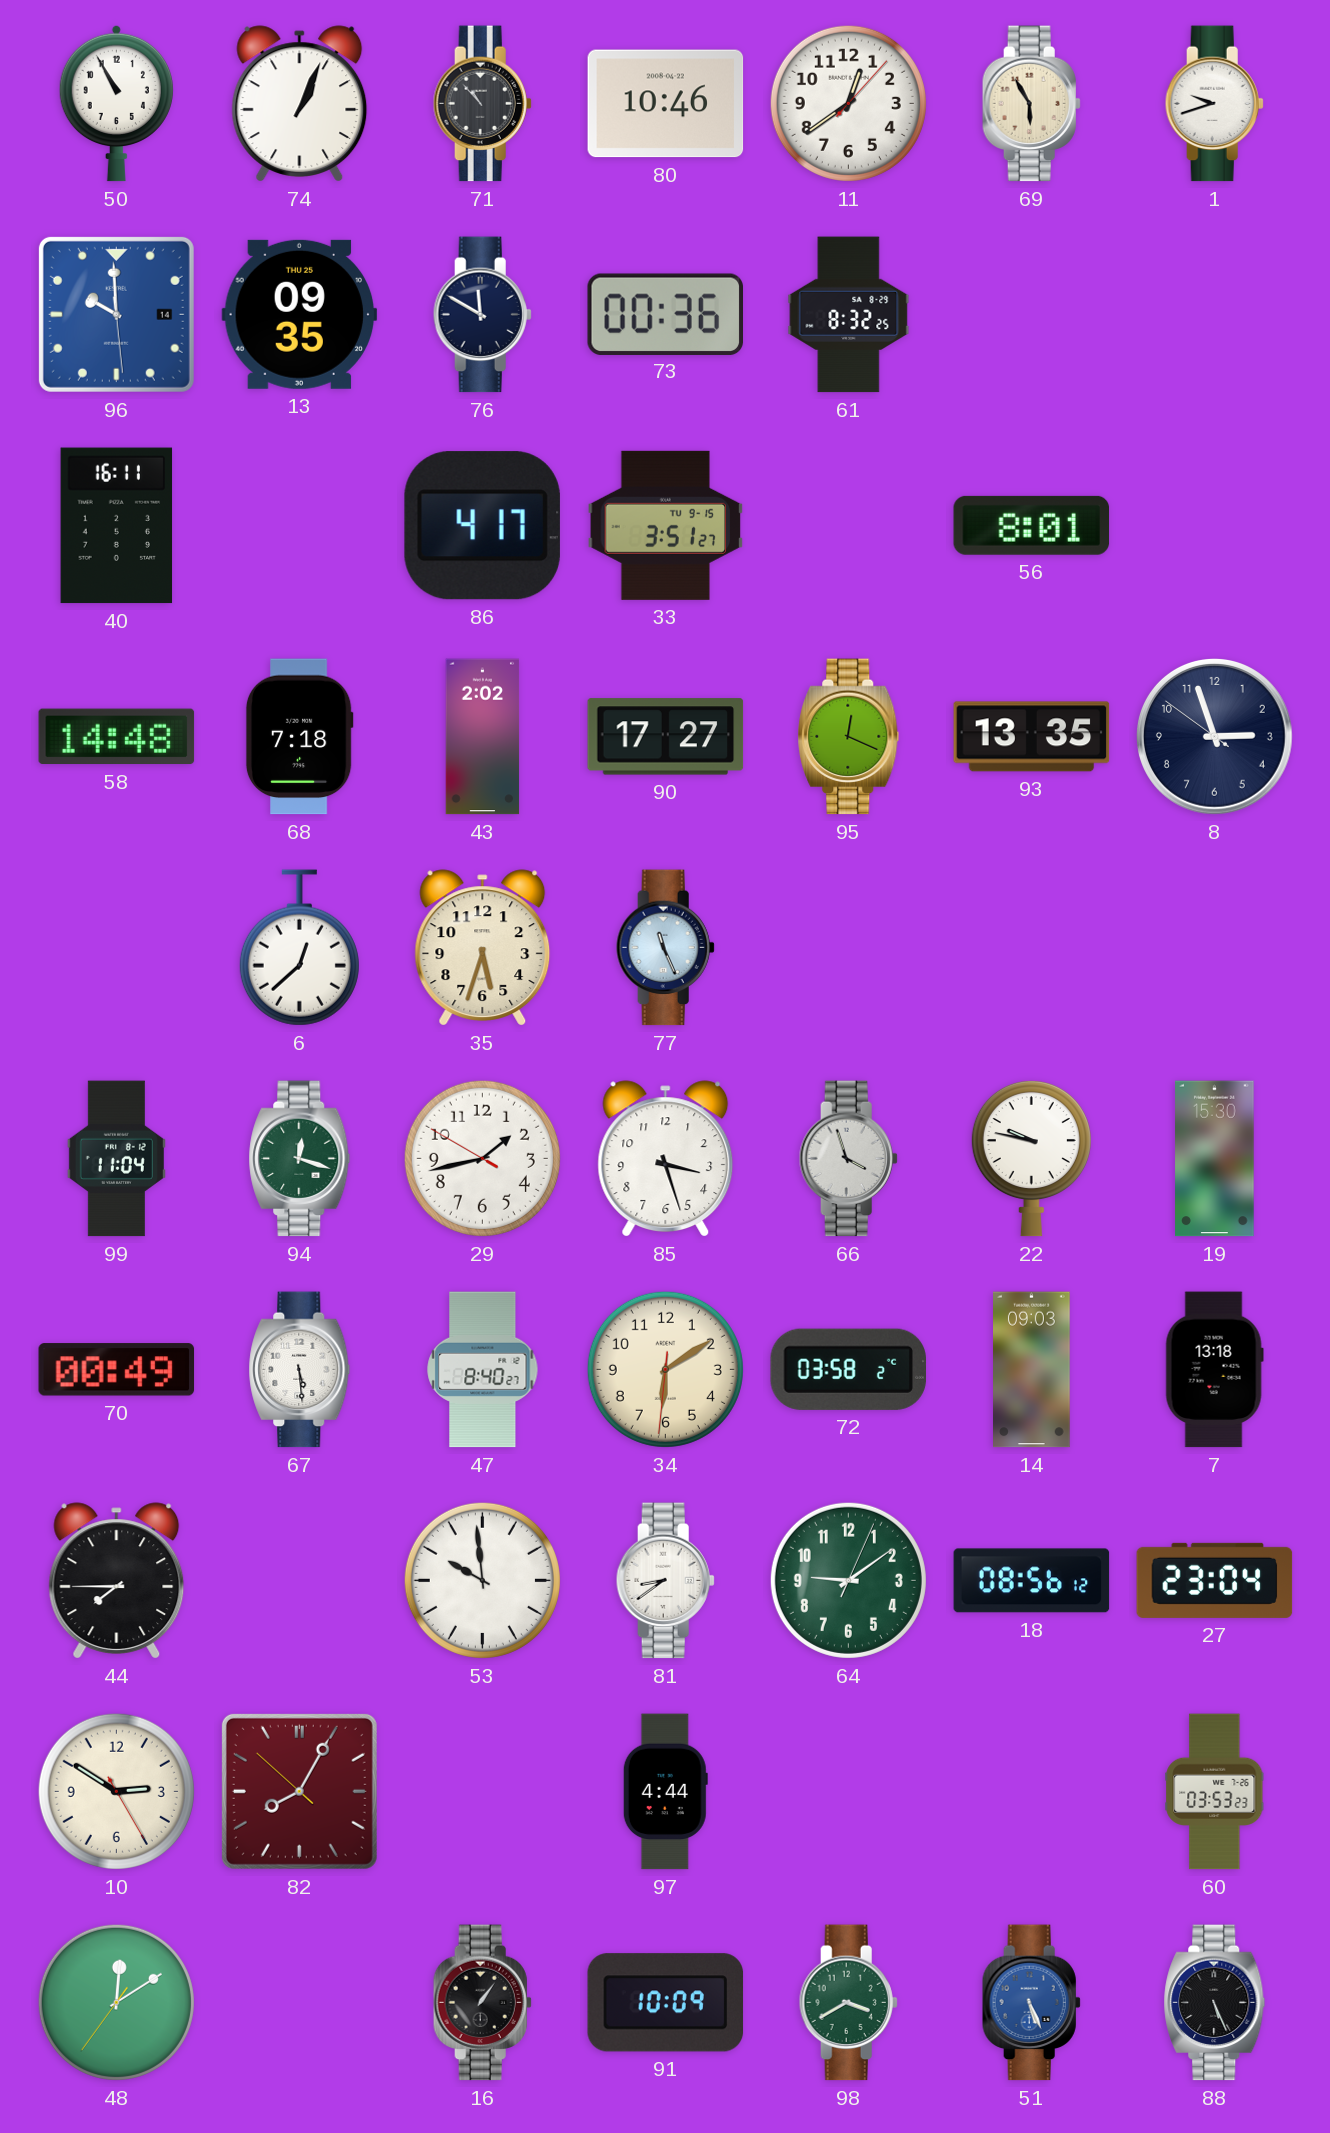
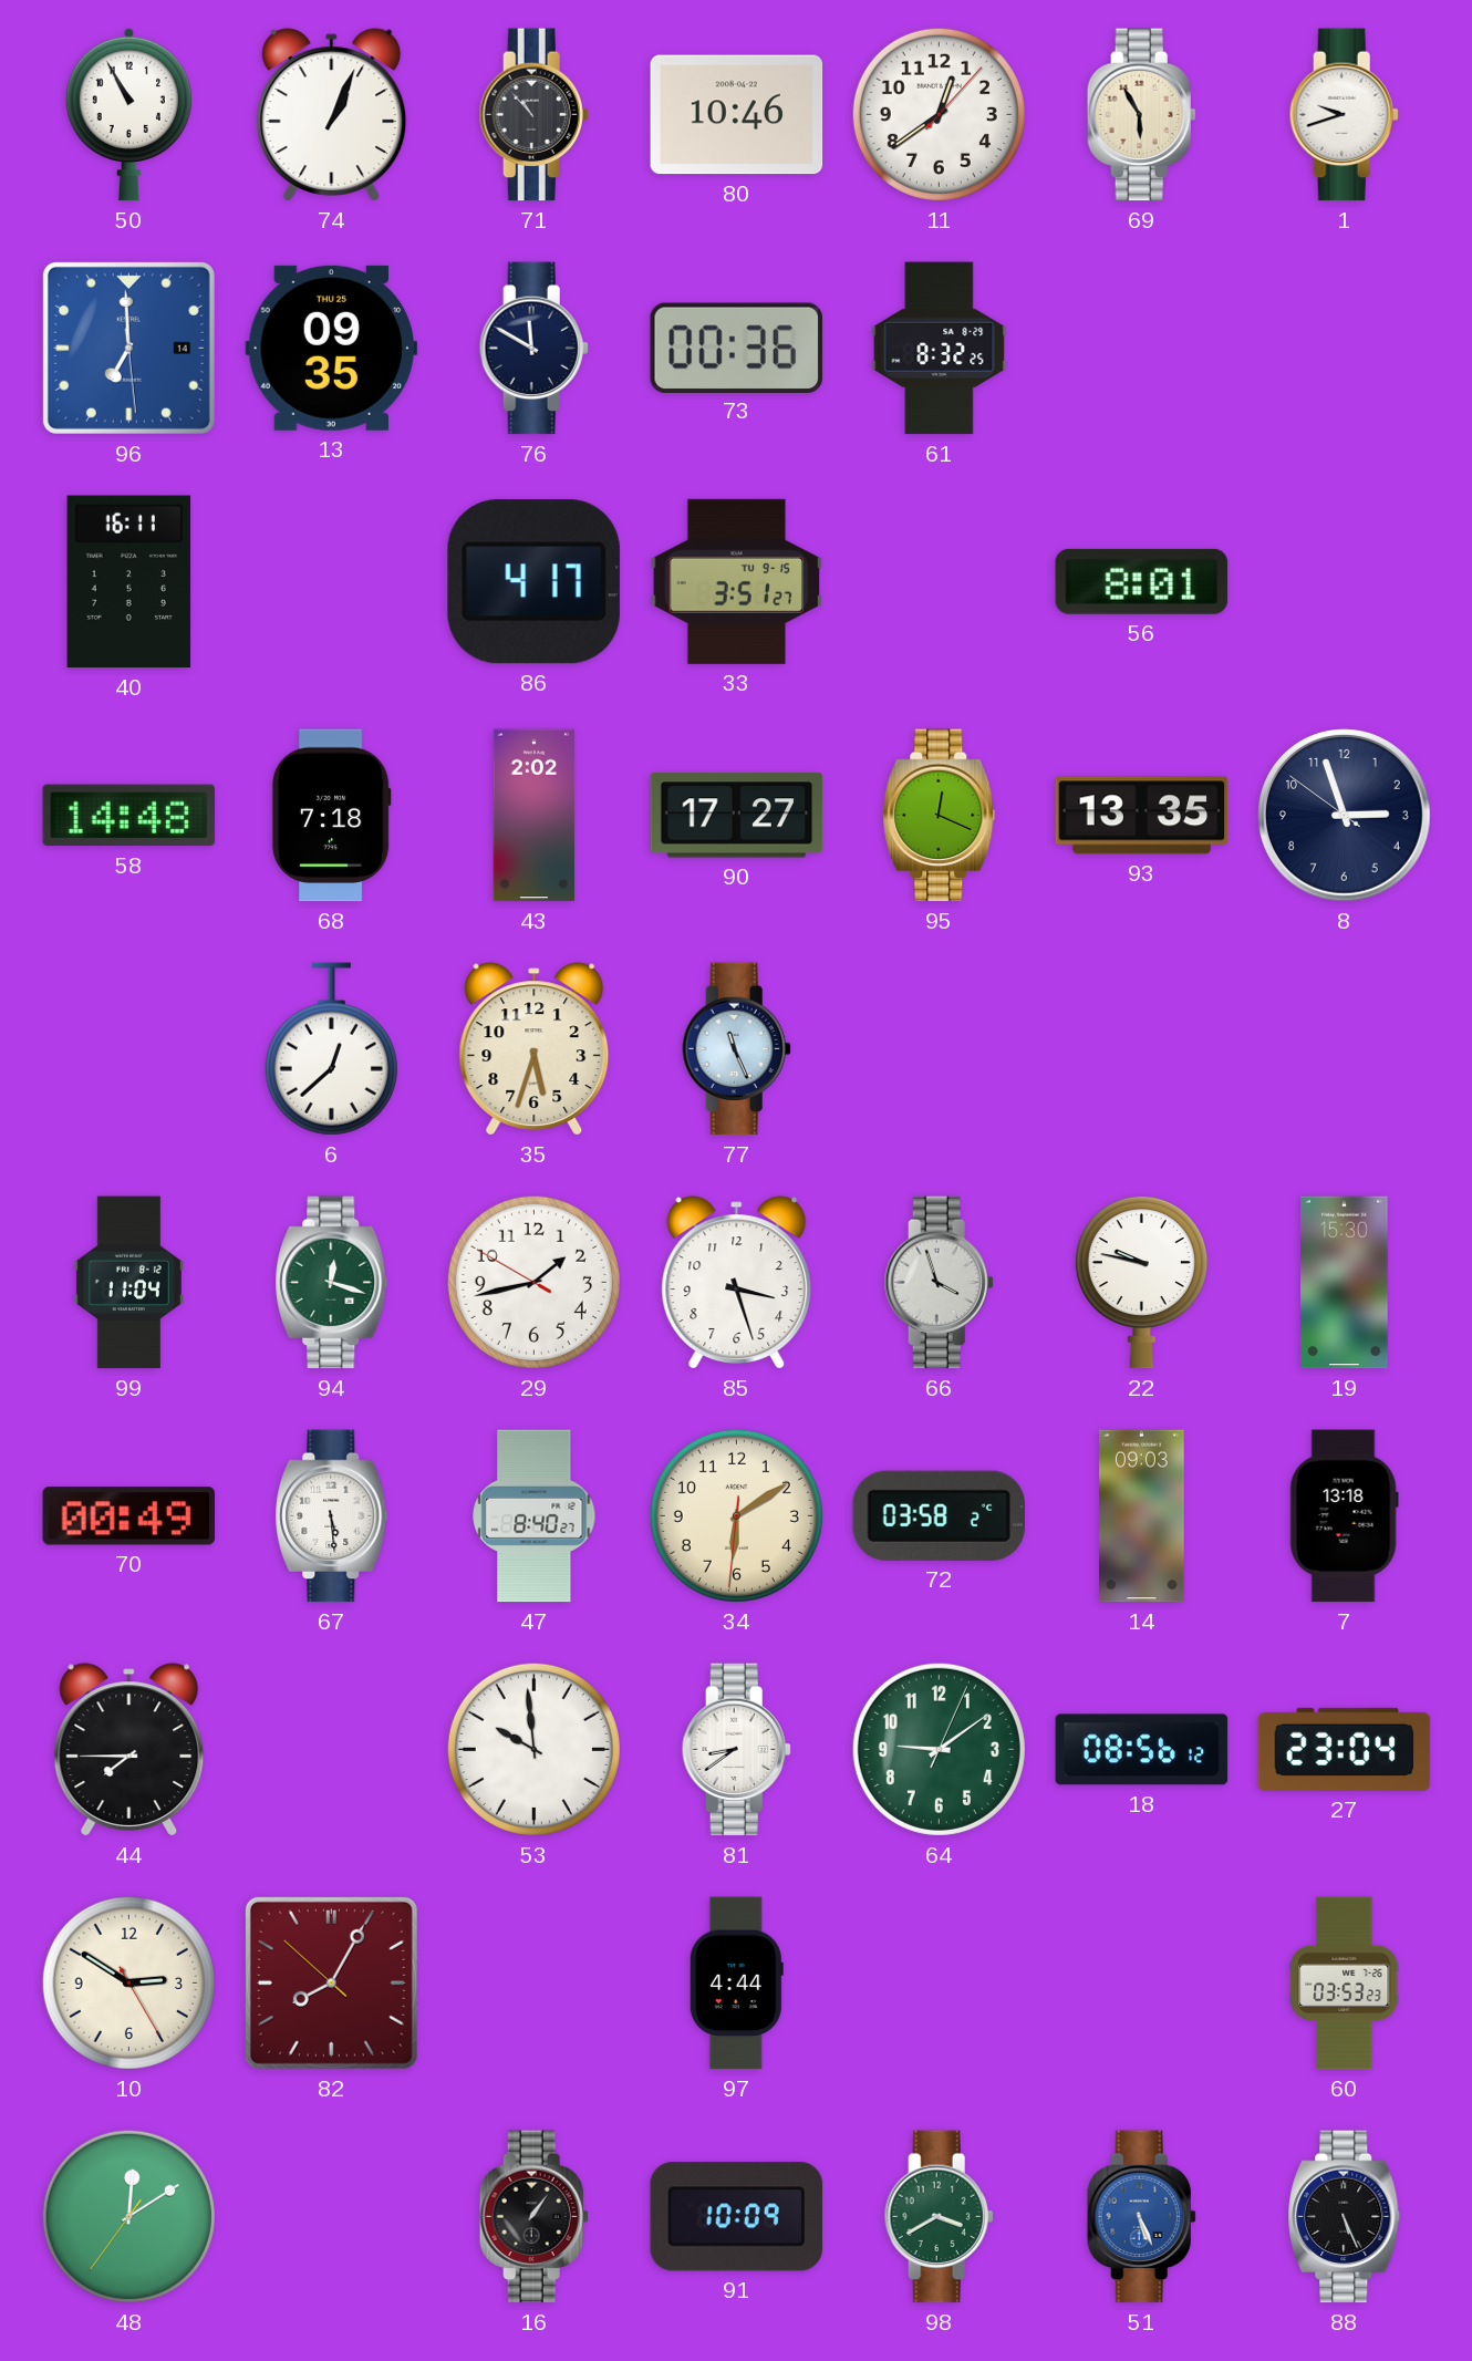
96: 9:59 -> 6:59
